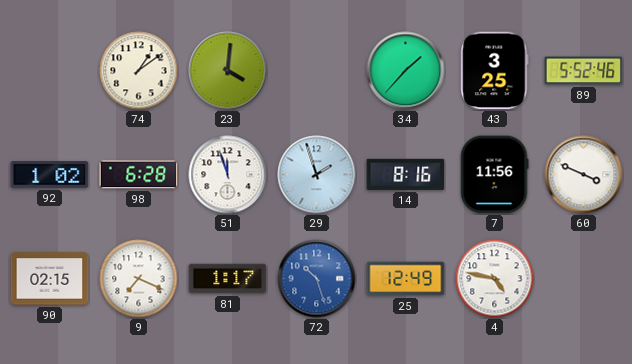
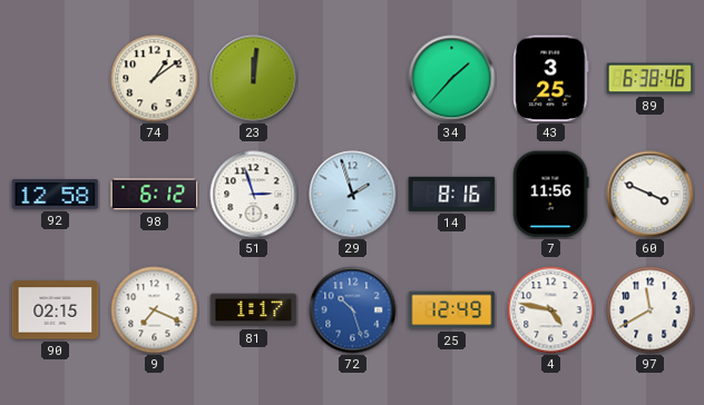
23: 4:01 -> 12:01
89: 5:52 -> 6:38
92: 1:02 -> 12:58
98: 6:28 -> 6:12
51: 11:57 -> 2:57
97: none -> 11:40
